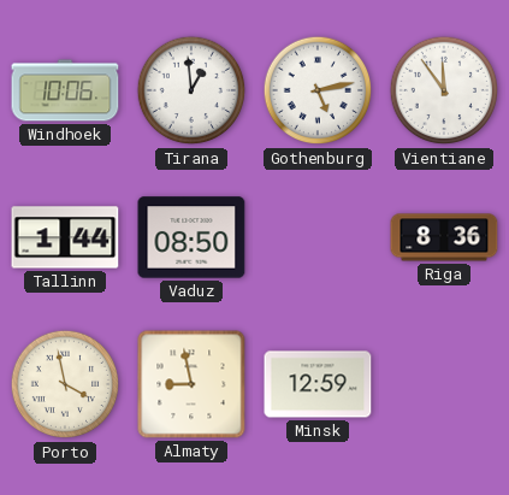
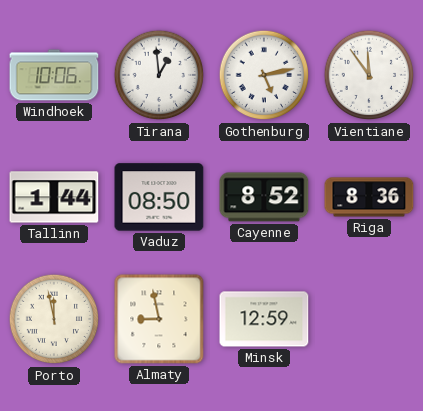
Cayenne: none -> 8:52
Porto: 3:58 -> 11:58
